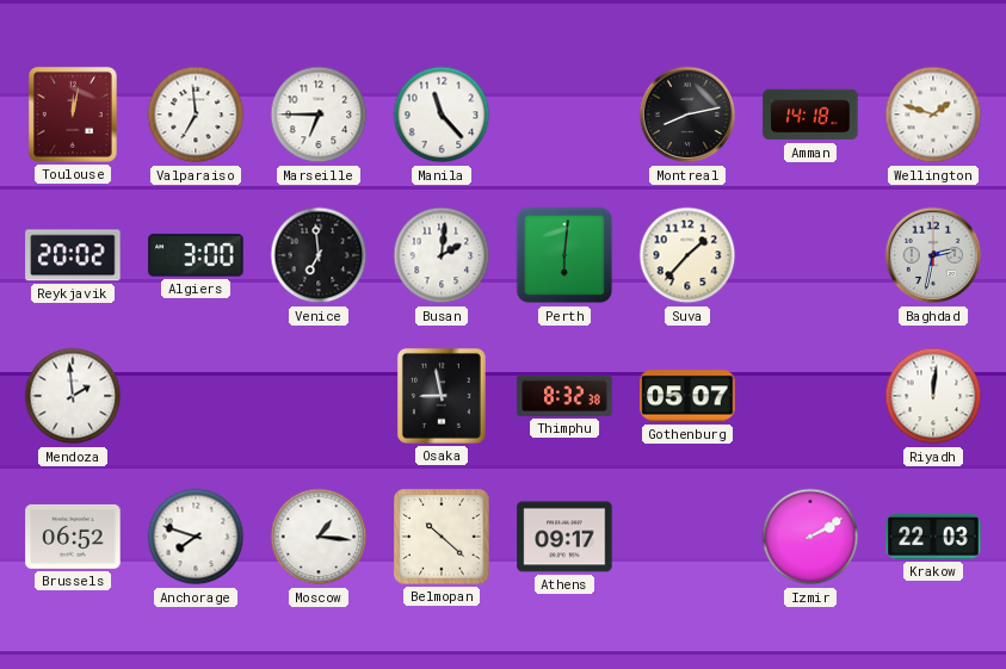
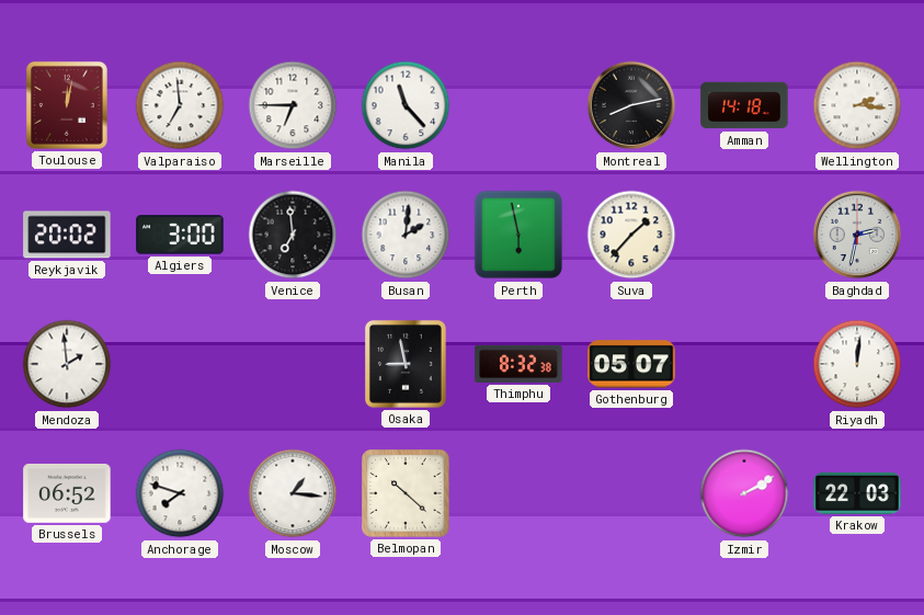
Wellington: 1:48 -> 2:16
Perth: 6:01 -> 5:58
Athens: 09:17 -> none
